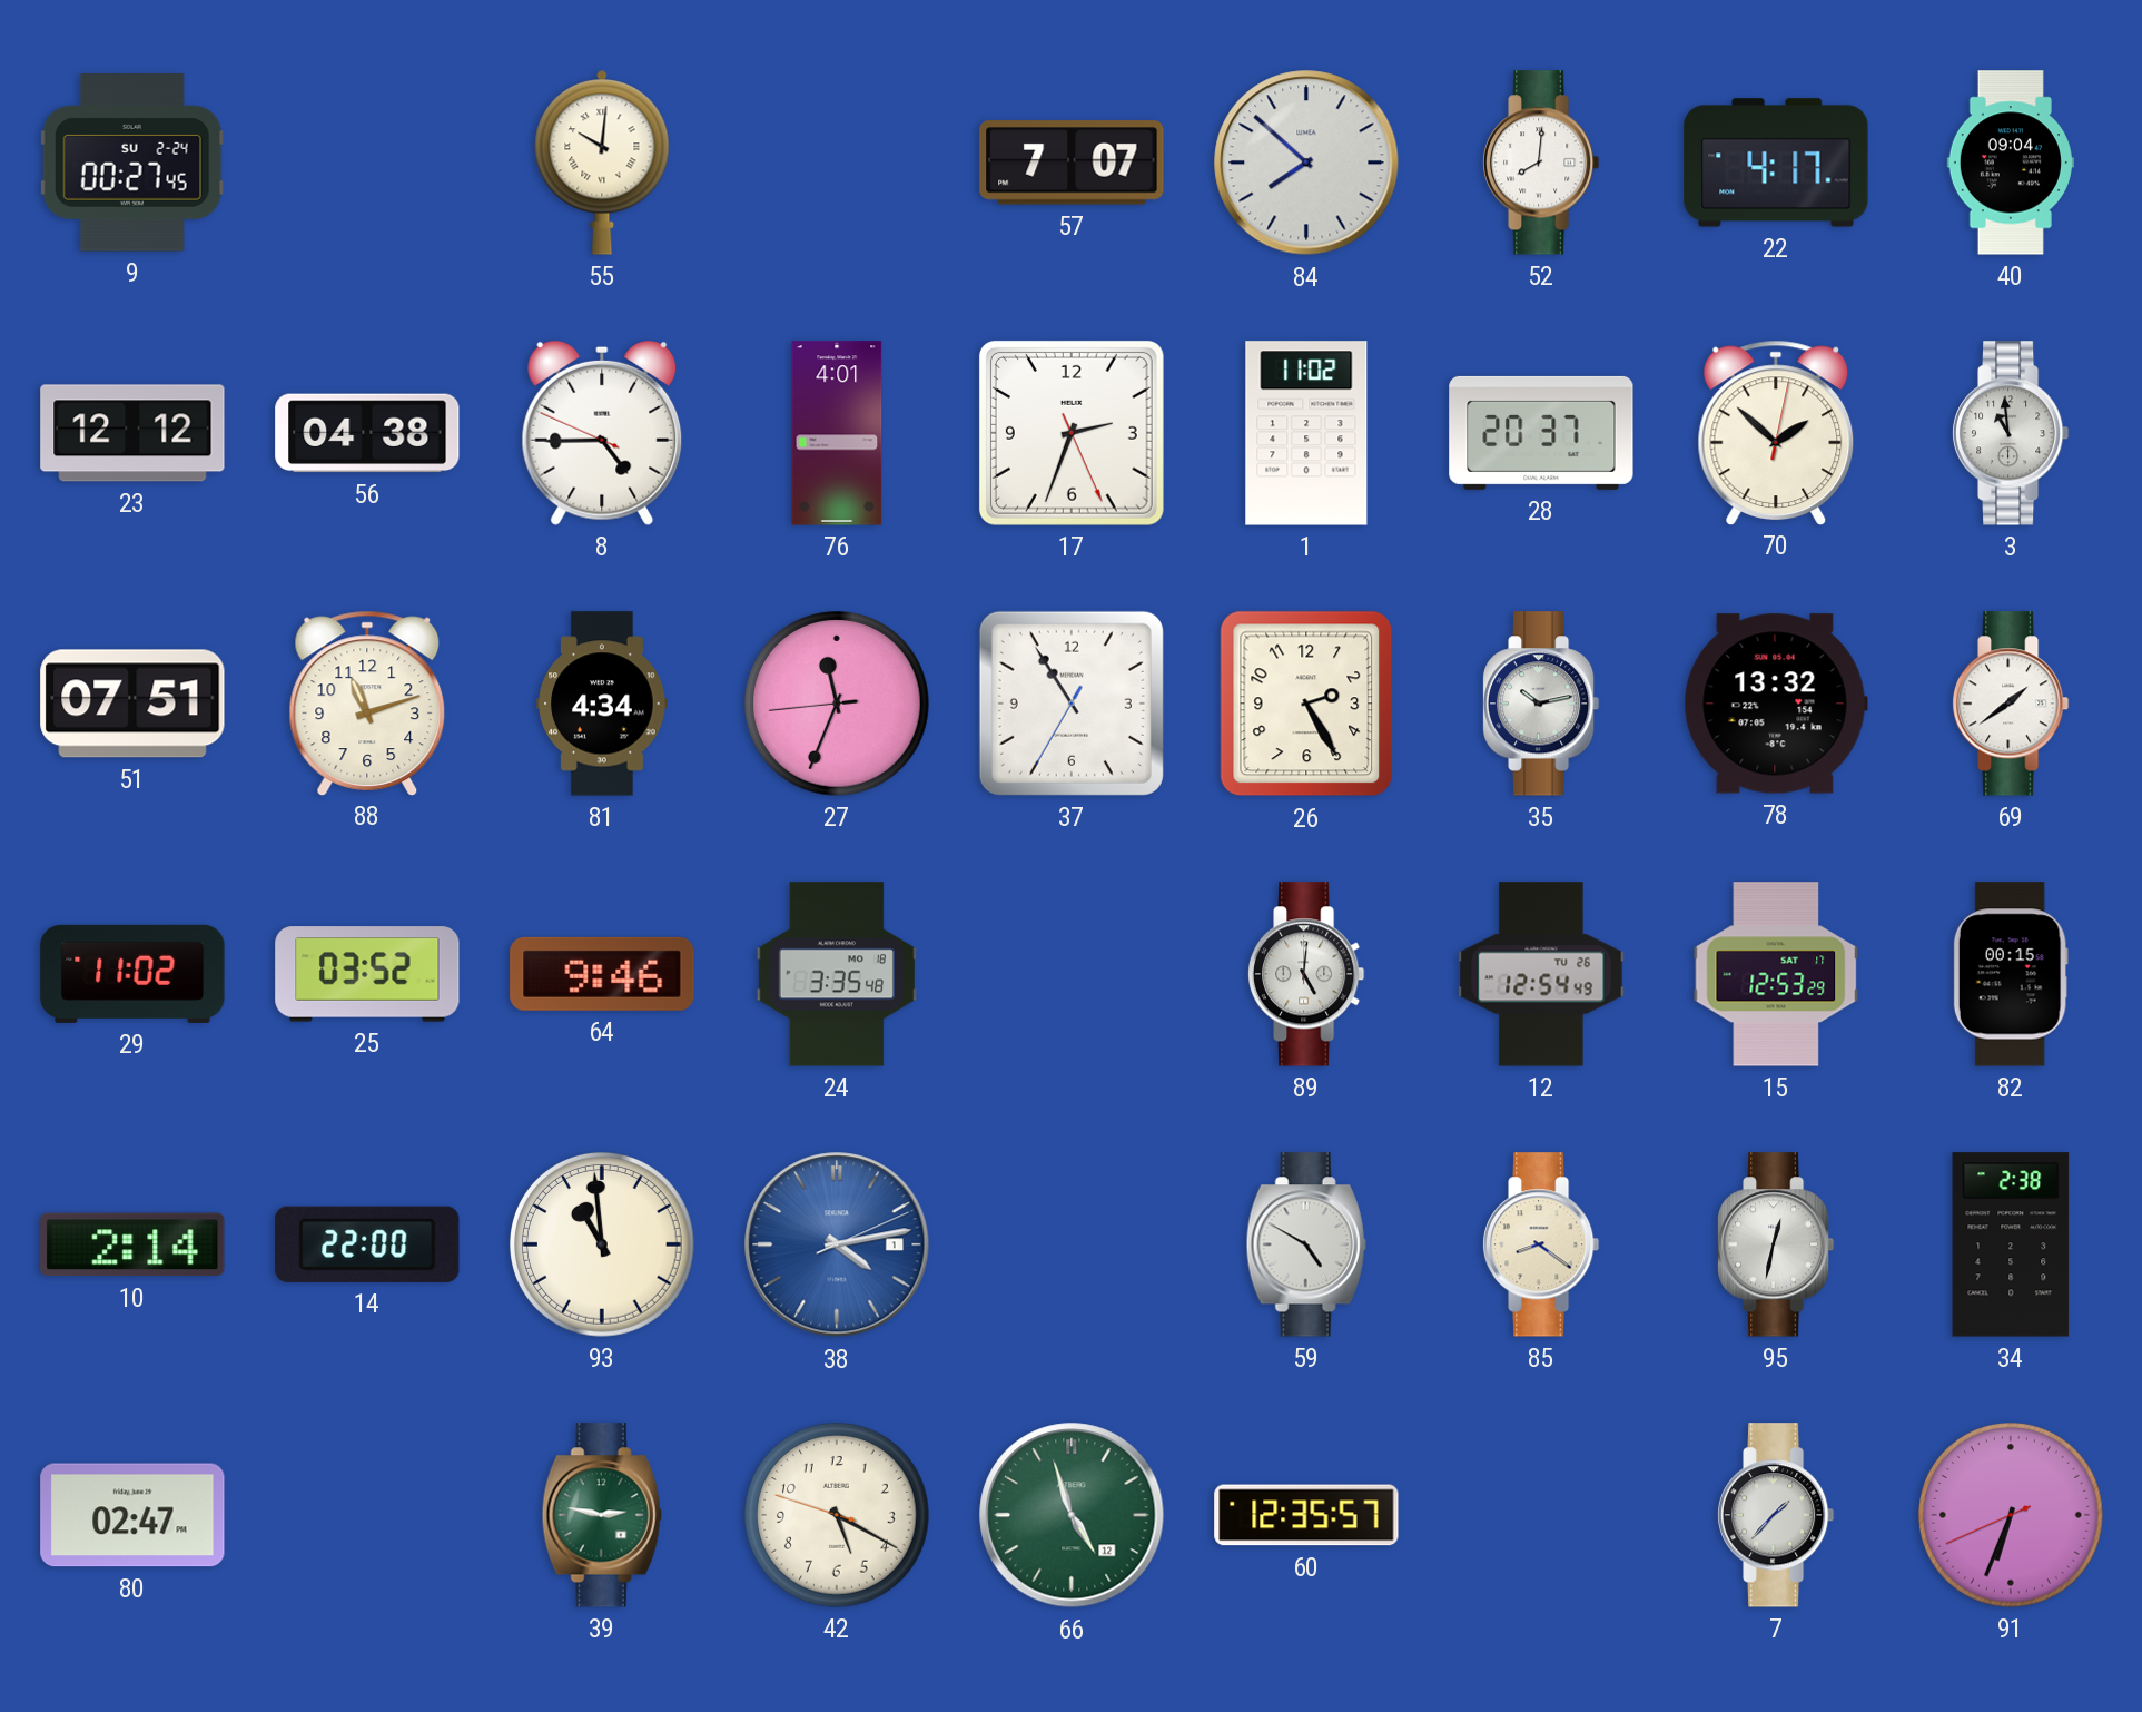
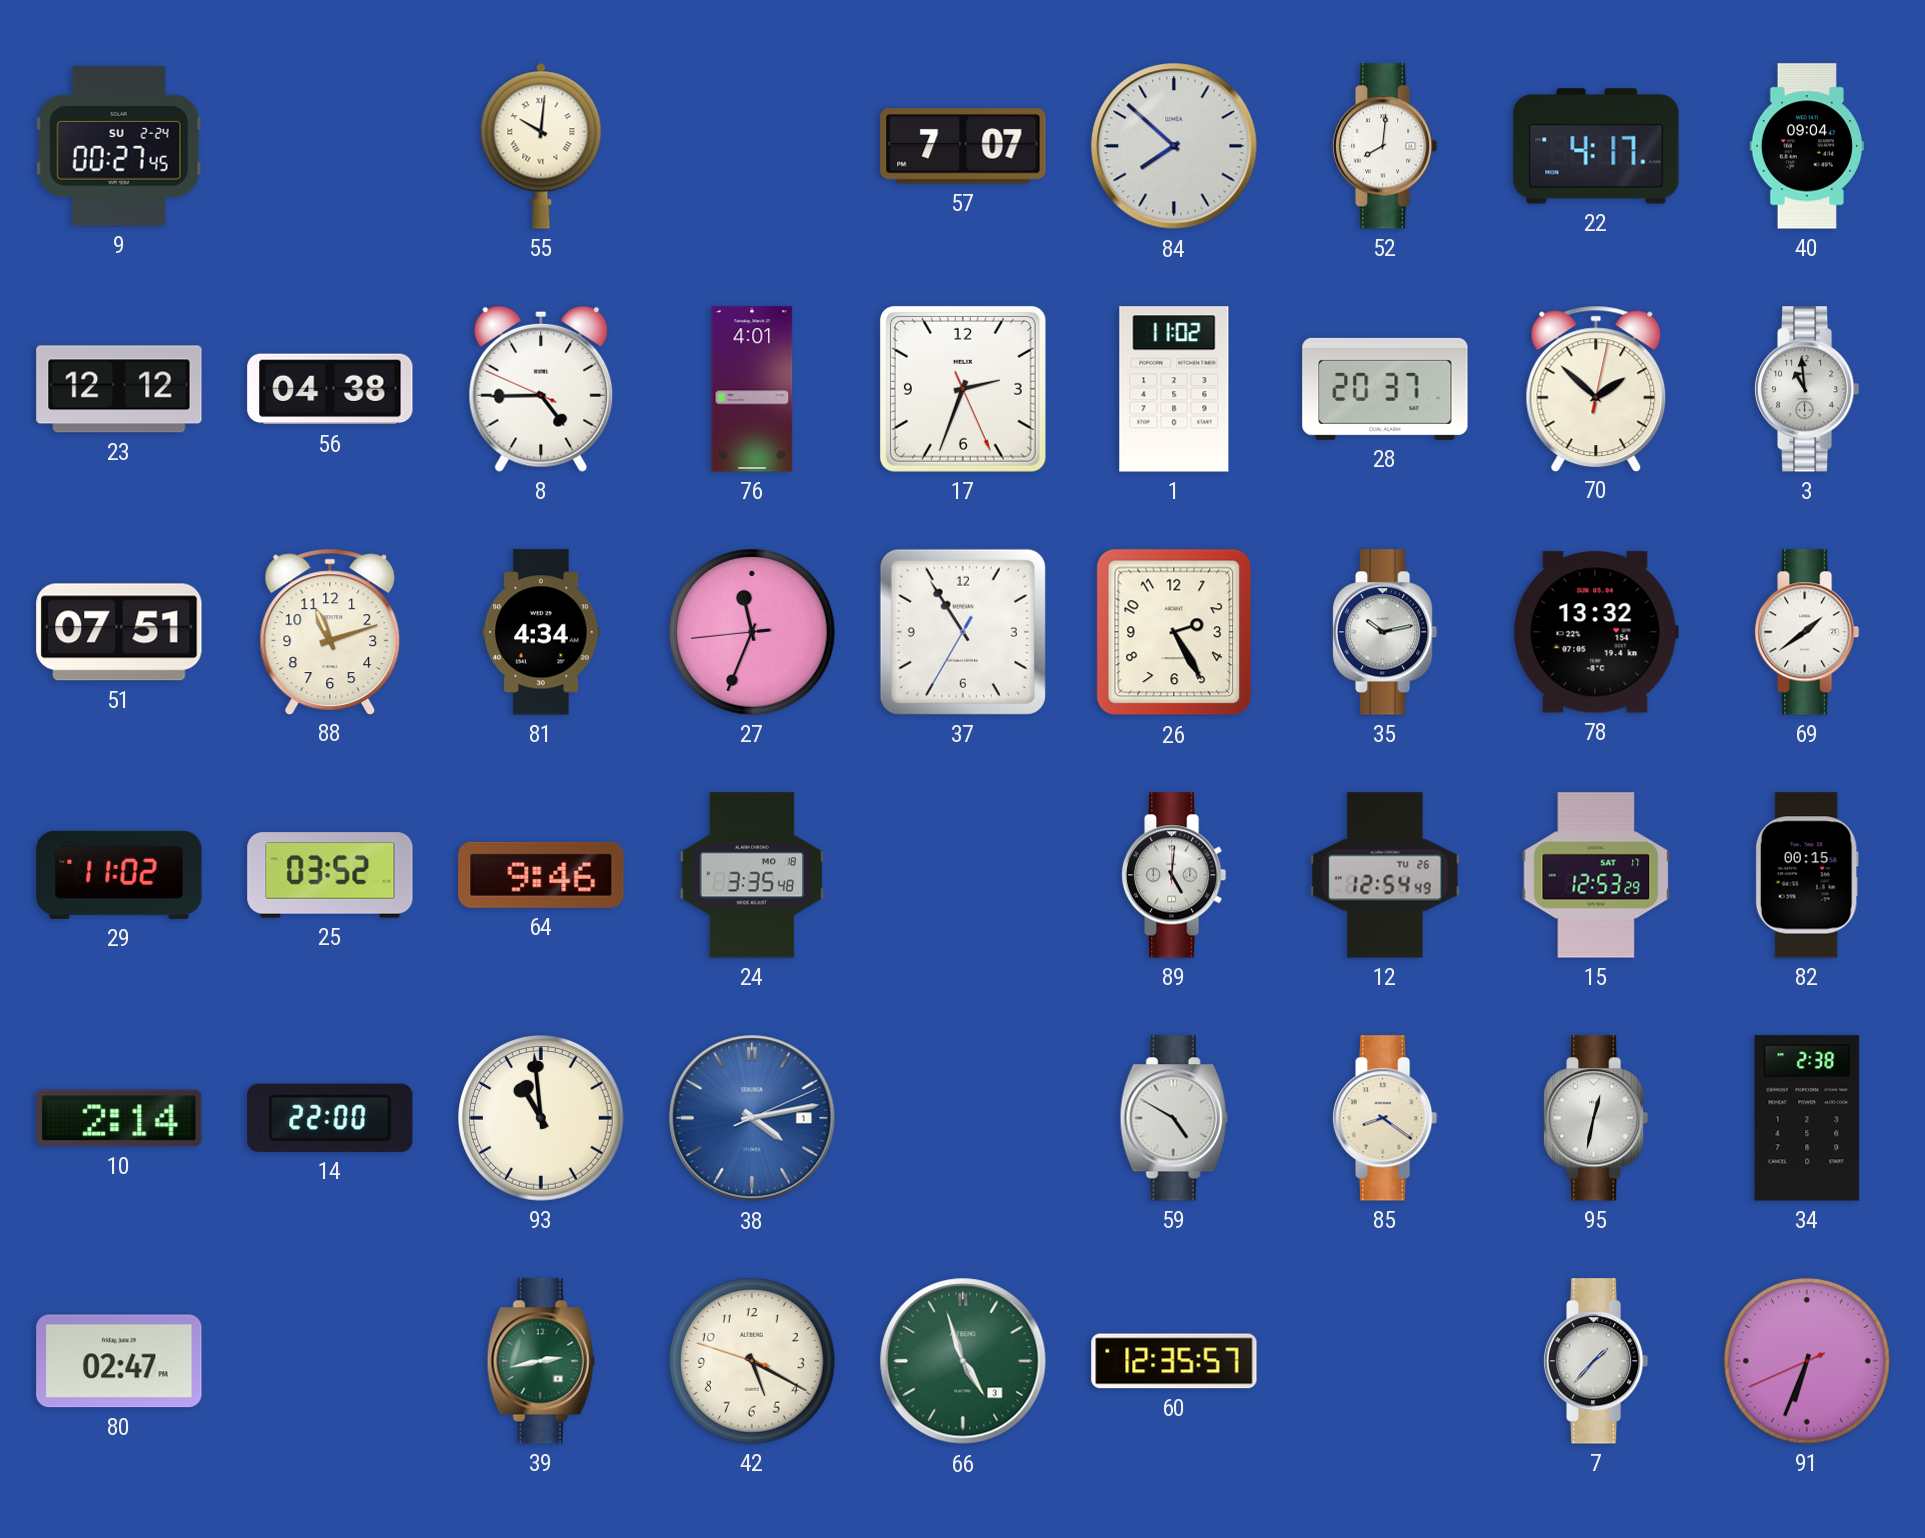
39: 2:47 -> 2:43
66 date: 12 -> 3
